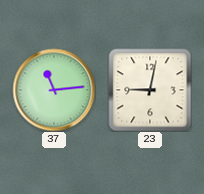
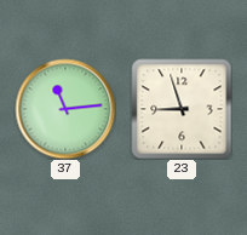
23: 9:02 -> 8:57
